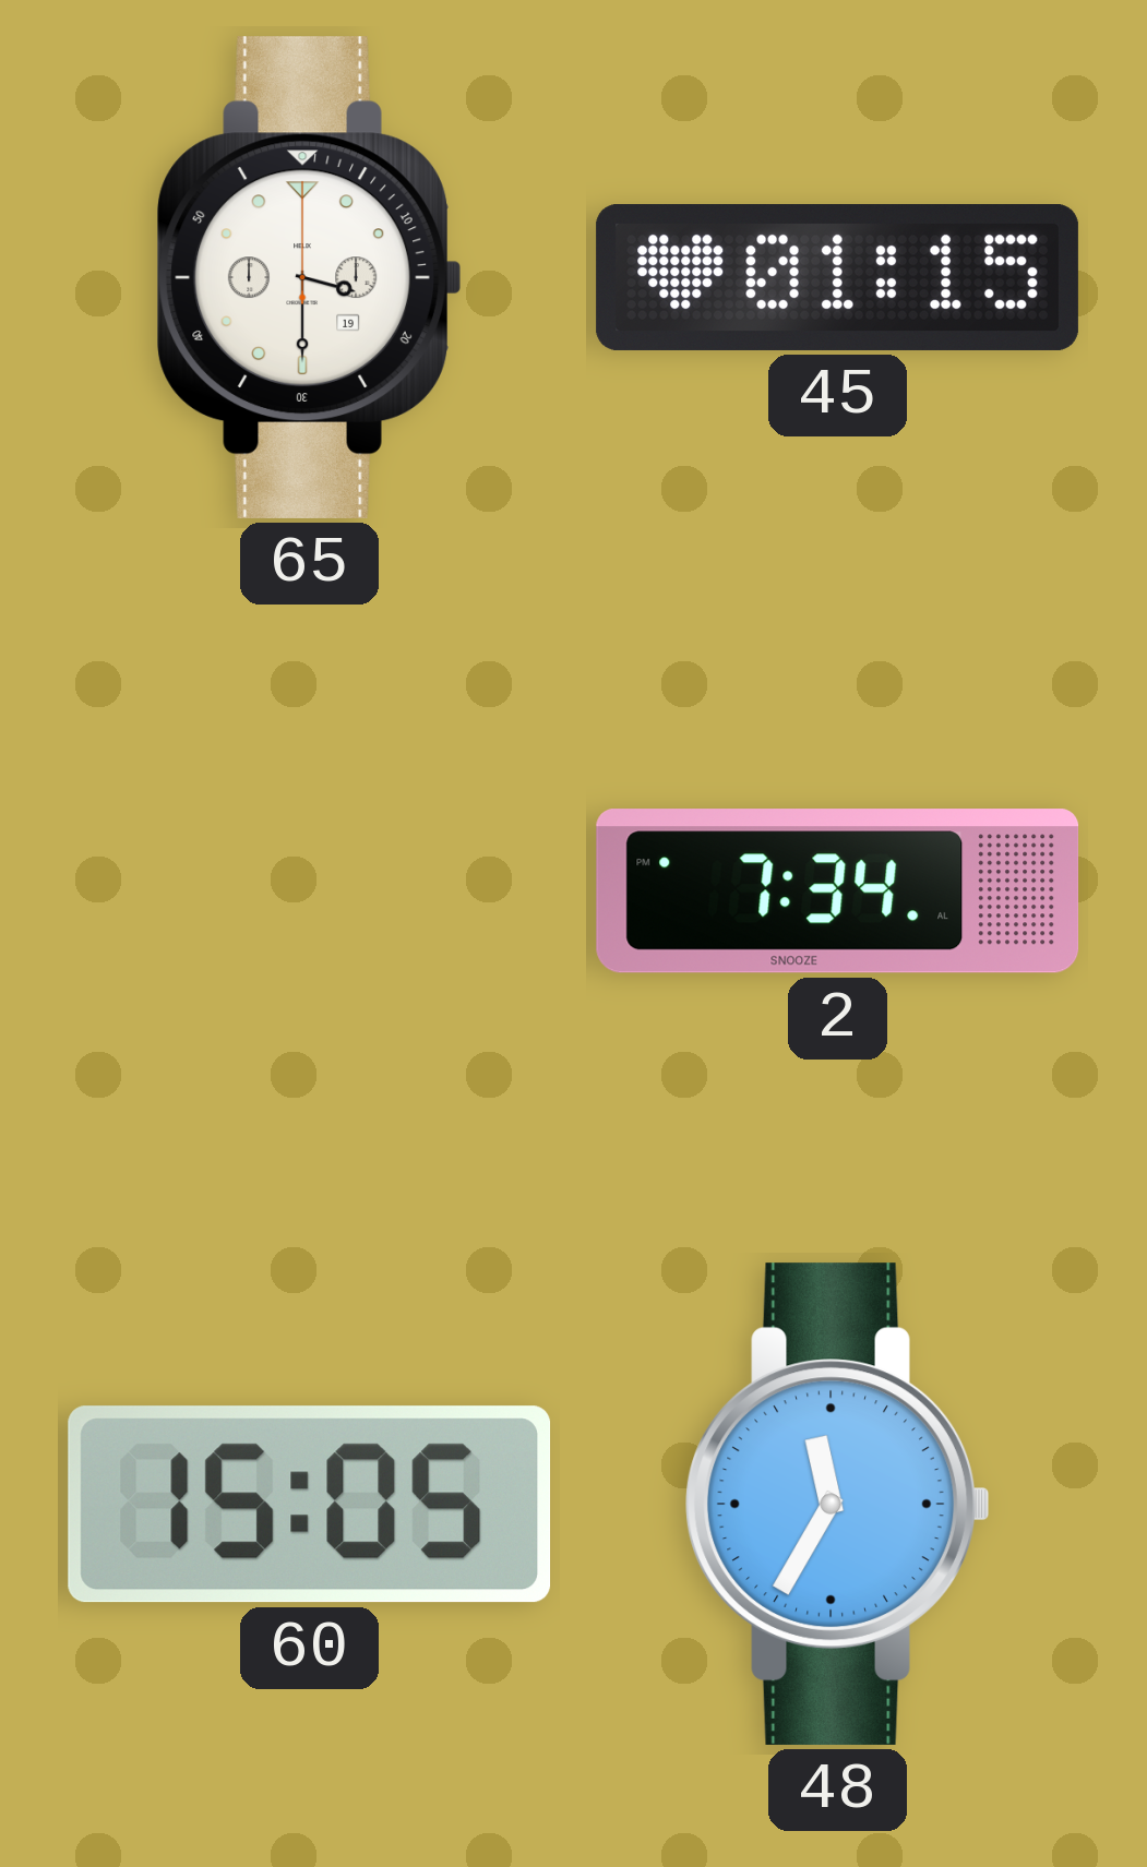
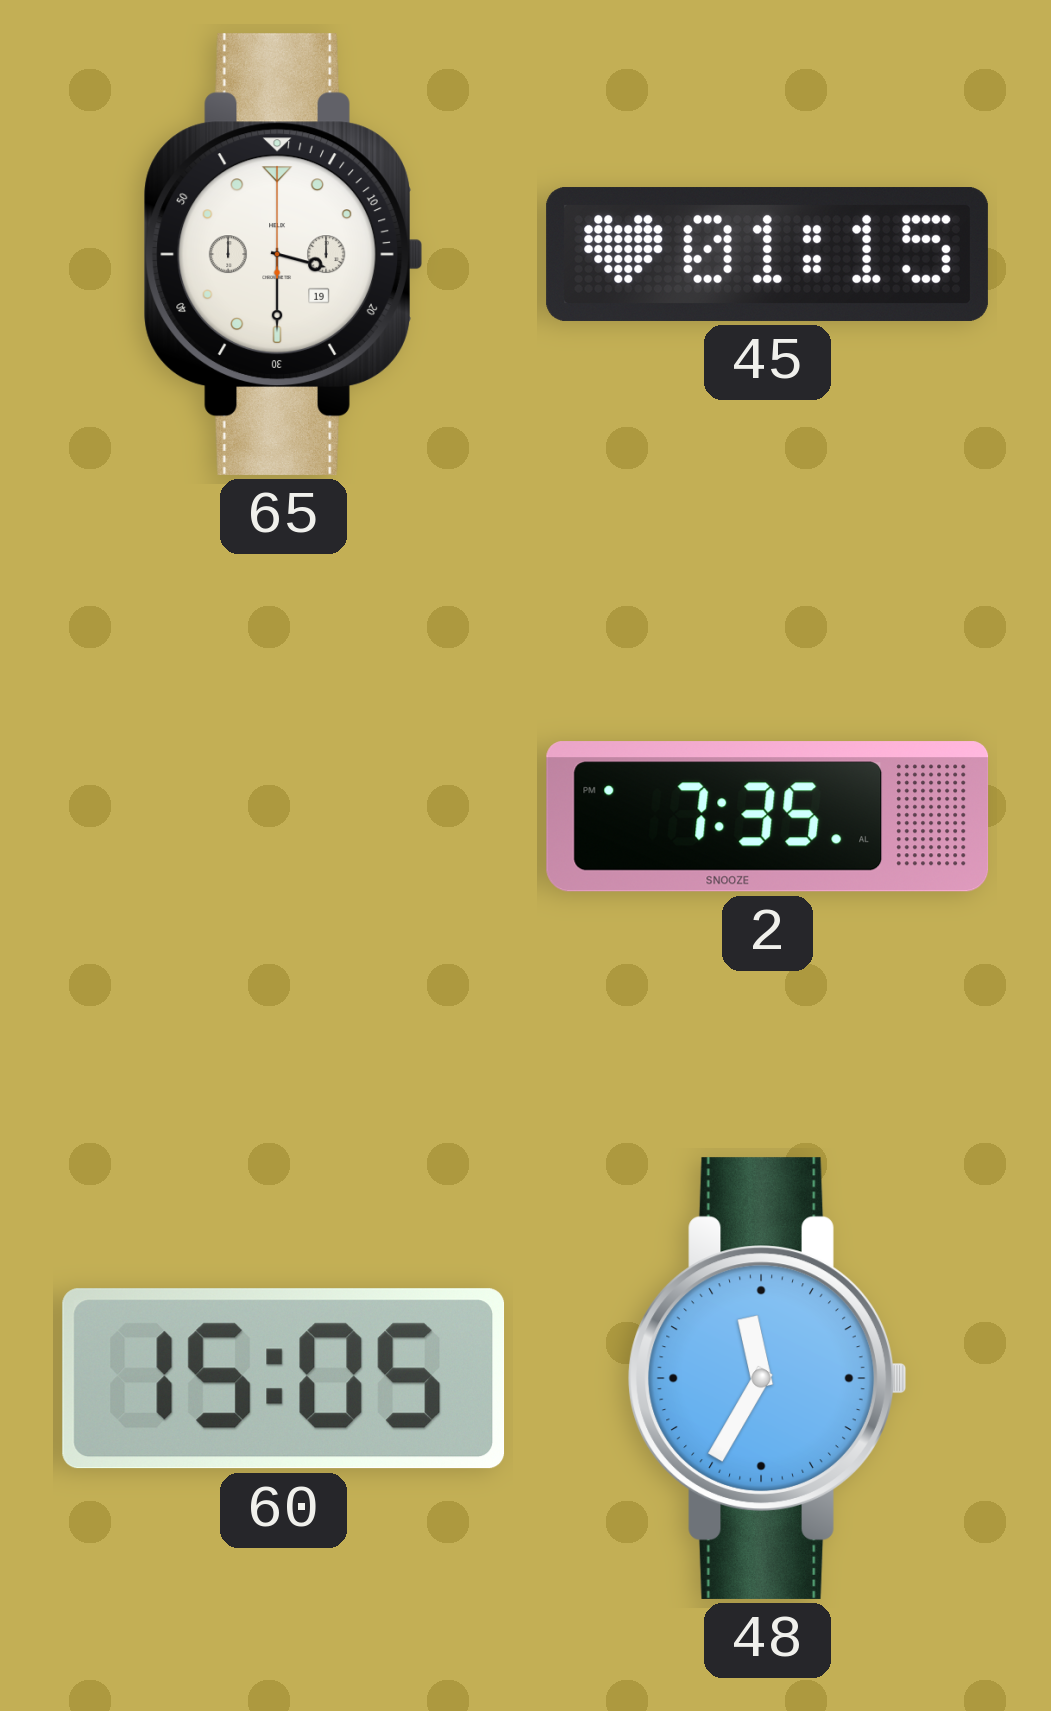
2: 7:34 -> 7:35
